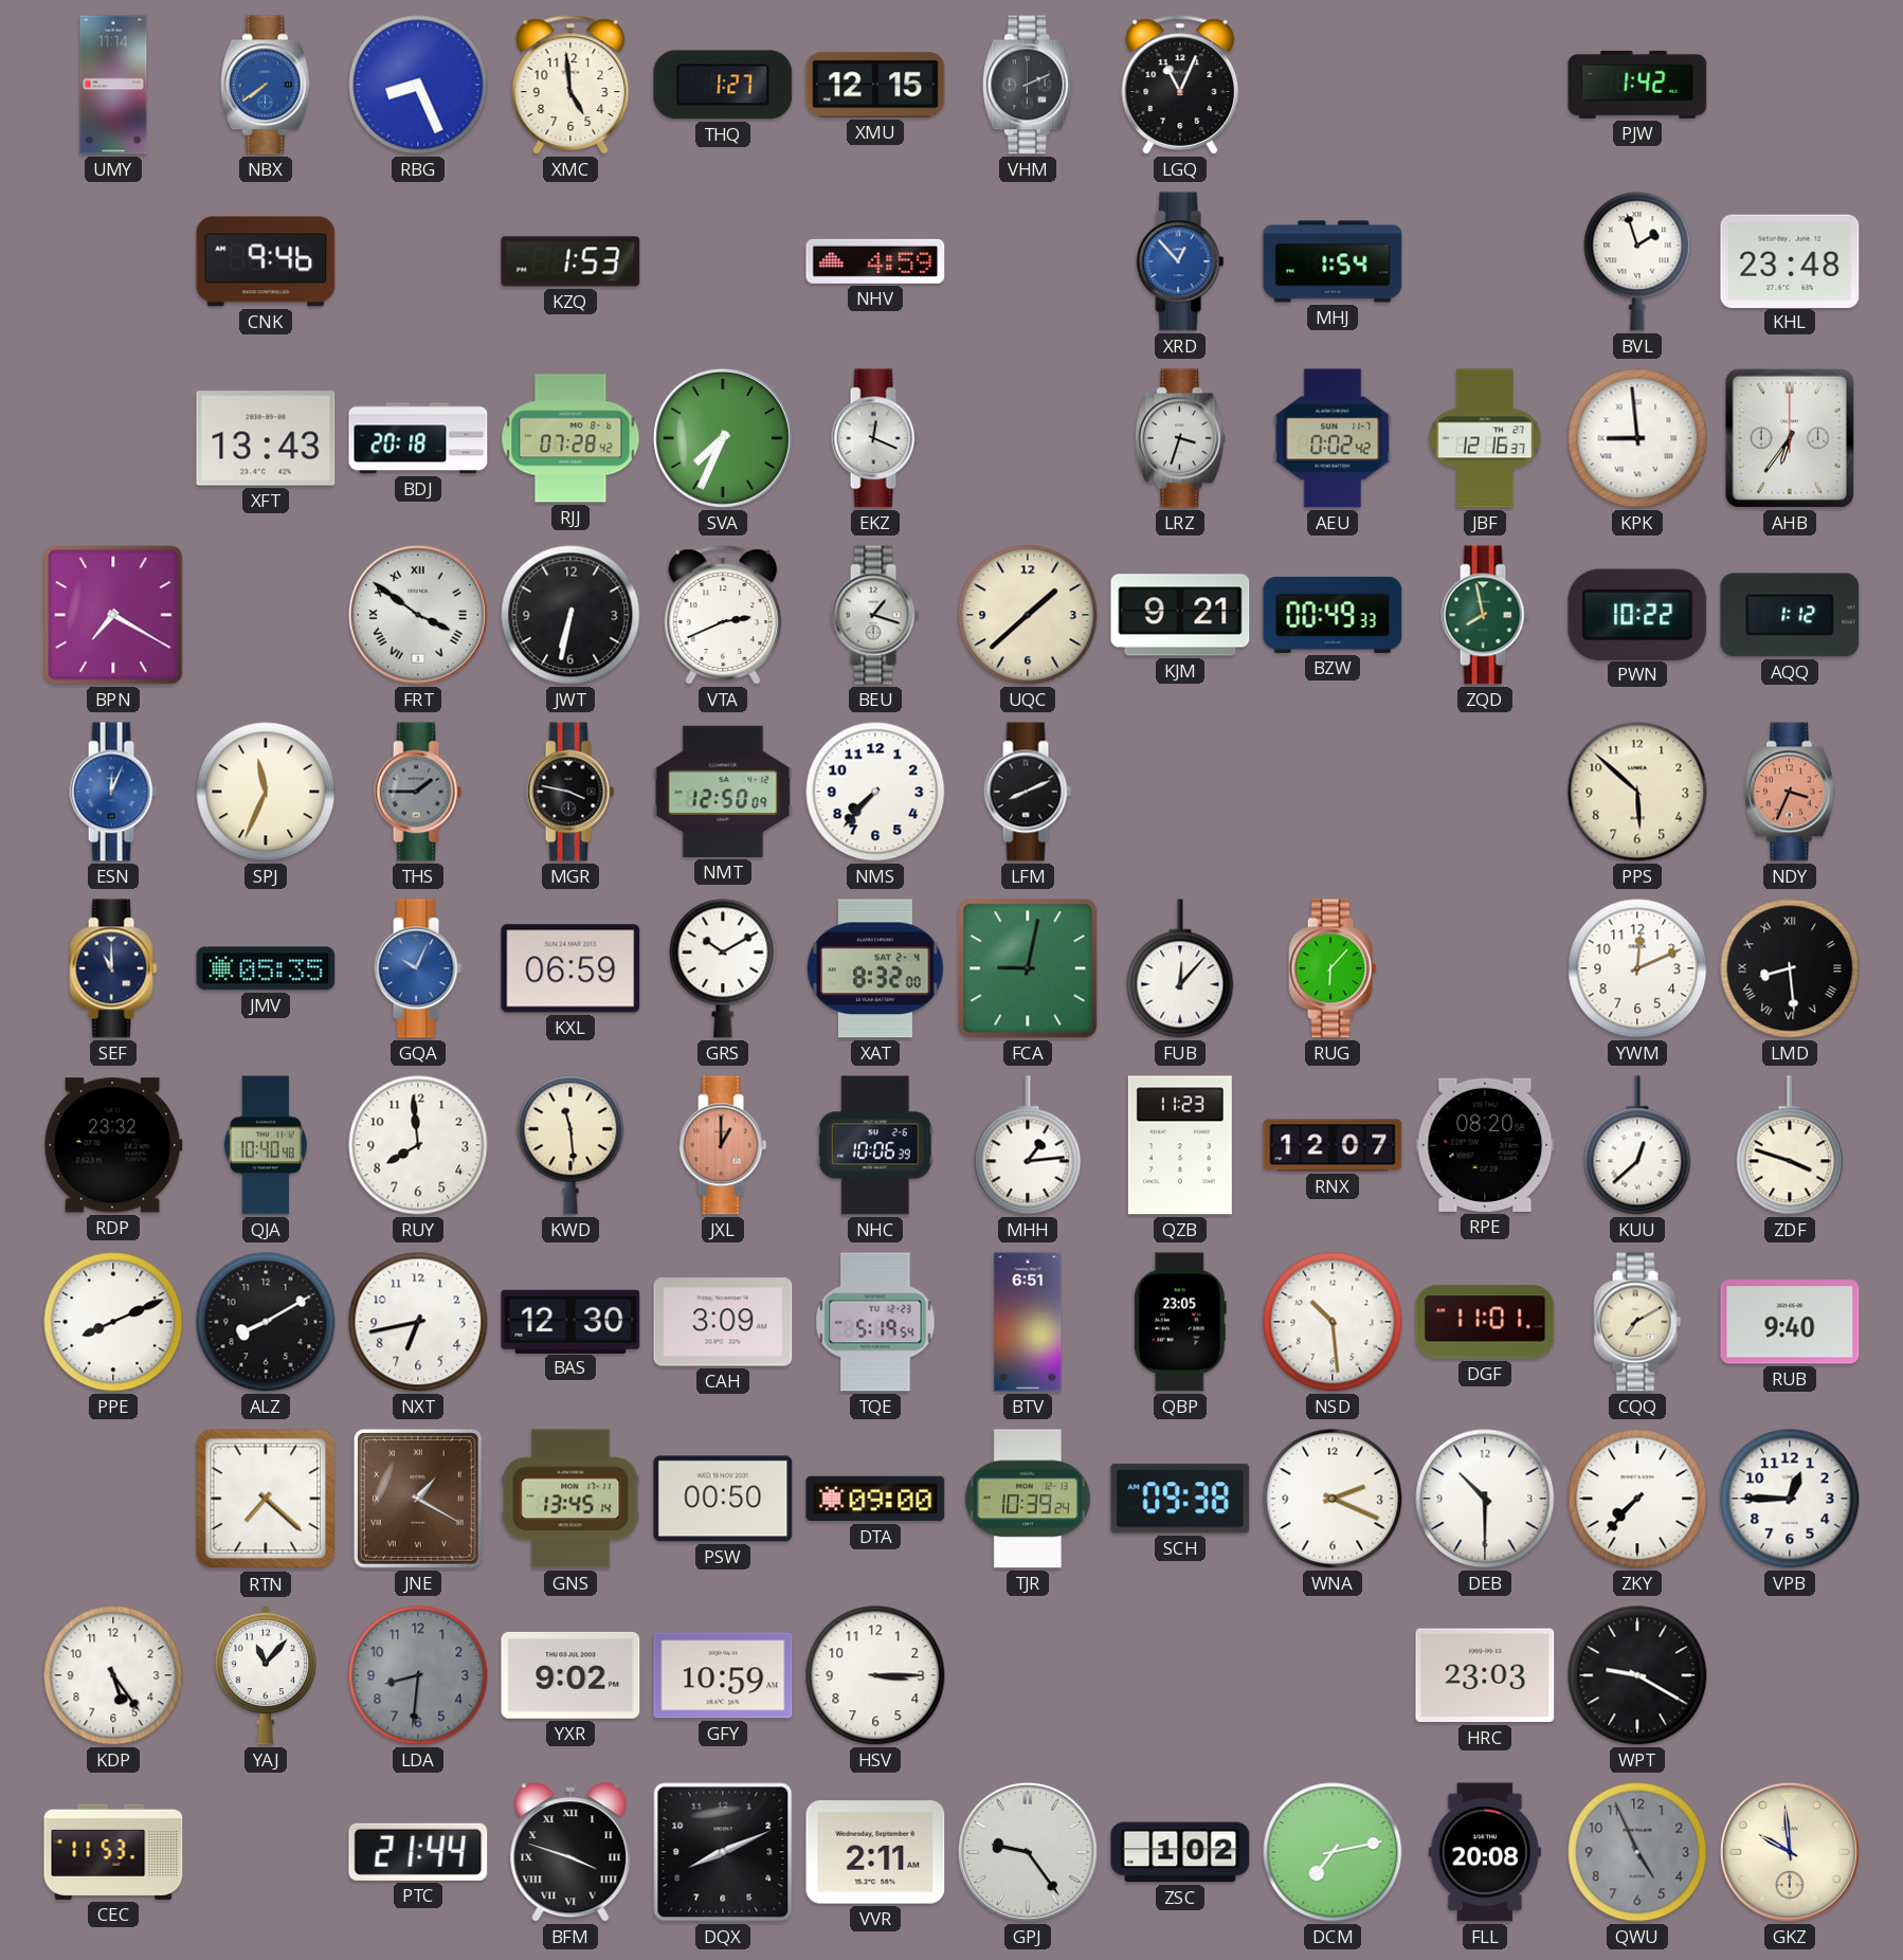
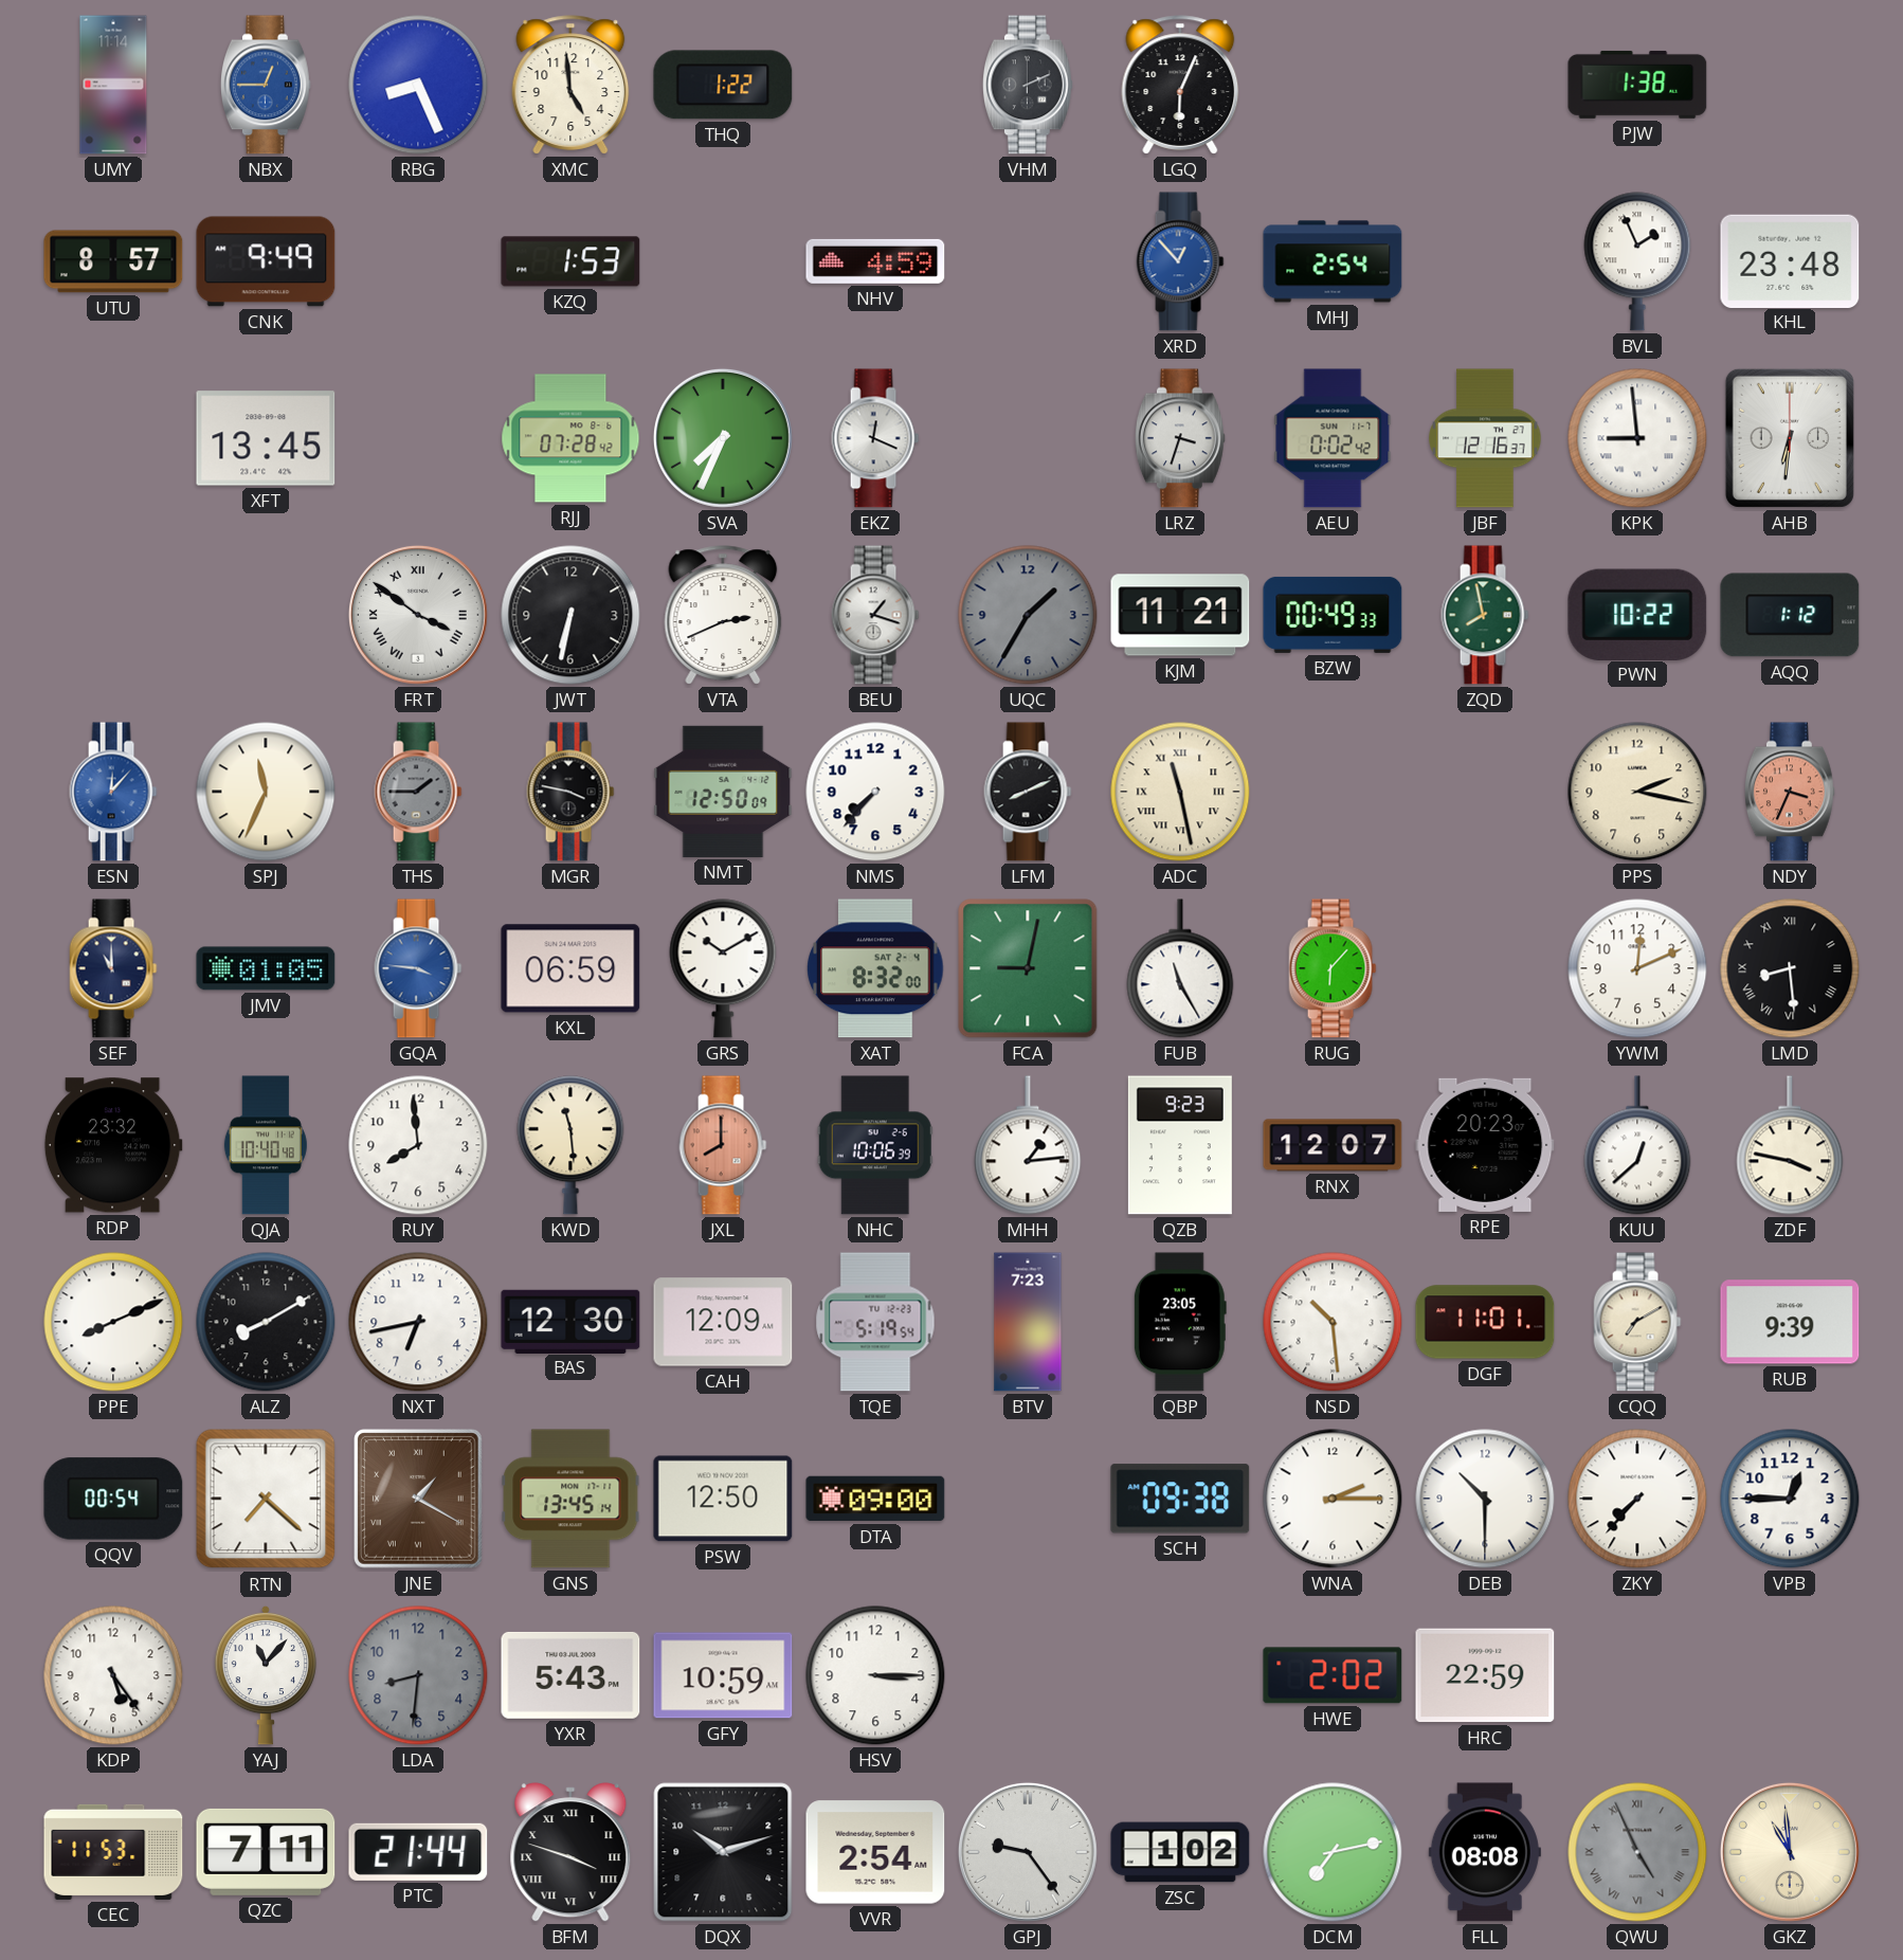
NBX: 7:39 -> 12:45
THQ: 1:27 -> 1:22
XMU: 12:15 -> none
LGQ: 11:04 -> 6:04
PJW: 1:42 -> 1:38
UTU: none -> 8:57
CNK: 9:46 -> 9:49
MHJ: 1:54 -> 2:54
BVL: 1:57 -> 1:56
XFT: 13:43 -> 13:45
BDJ: 20:18 -> none
AHB: 6:36 -> 6:31
BPN: 7:20 -> none
UQC: 1:38 -> 1:35
UQC dial: cream -> grey
KJM: 9:21 -> 11:21
ESN: 12:04 -> 12:07
ADC: none -> 11:28
PPS: 5:52 -> 2:17
JMV: 05:35 -> 01:05
GQA: 10:04 -> 3:46
FUB: 12:07 -> 11:25
JXL: 1:00 -> 8:00
QZB: 11:23 -> 9:23
RPE: 08:20 -> 20:23
ZDF: 3:48 -> 3:47
CAH: 3:09 -> 12:09
BTV: 6:51 -> 7:23
RUB: 9:40 -> 9:39
QQV: none -> 00:54
PSW: 00:50 -> 12:50
TJR: 10:39 -> none
WNA: 2:19 -> 2:15
YXR: 9:02 -> 5:43
HWE: none -> 2:02
HRC: 23:03 -> 22:59
WPT: 9:20 -> none
QZC: none -> 7:11
DQX: 8:11 -> 10:12
VVR: 2:11 -> 2:54
FLL: 20:08 -> 08:08
QWU numerals: Arabic -> Roman
GKZ: 9:59 -> 10:59
